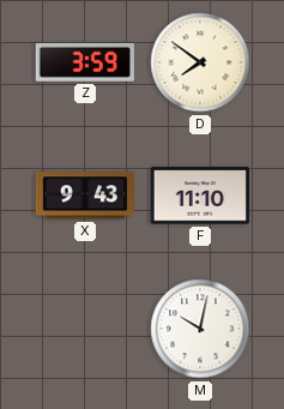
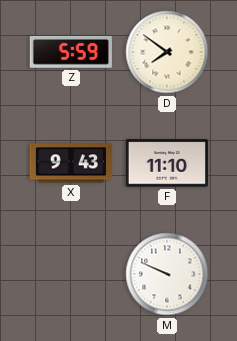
Z: 3:59 -> 5:59
M: 10:02 -> 9:49
